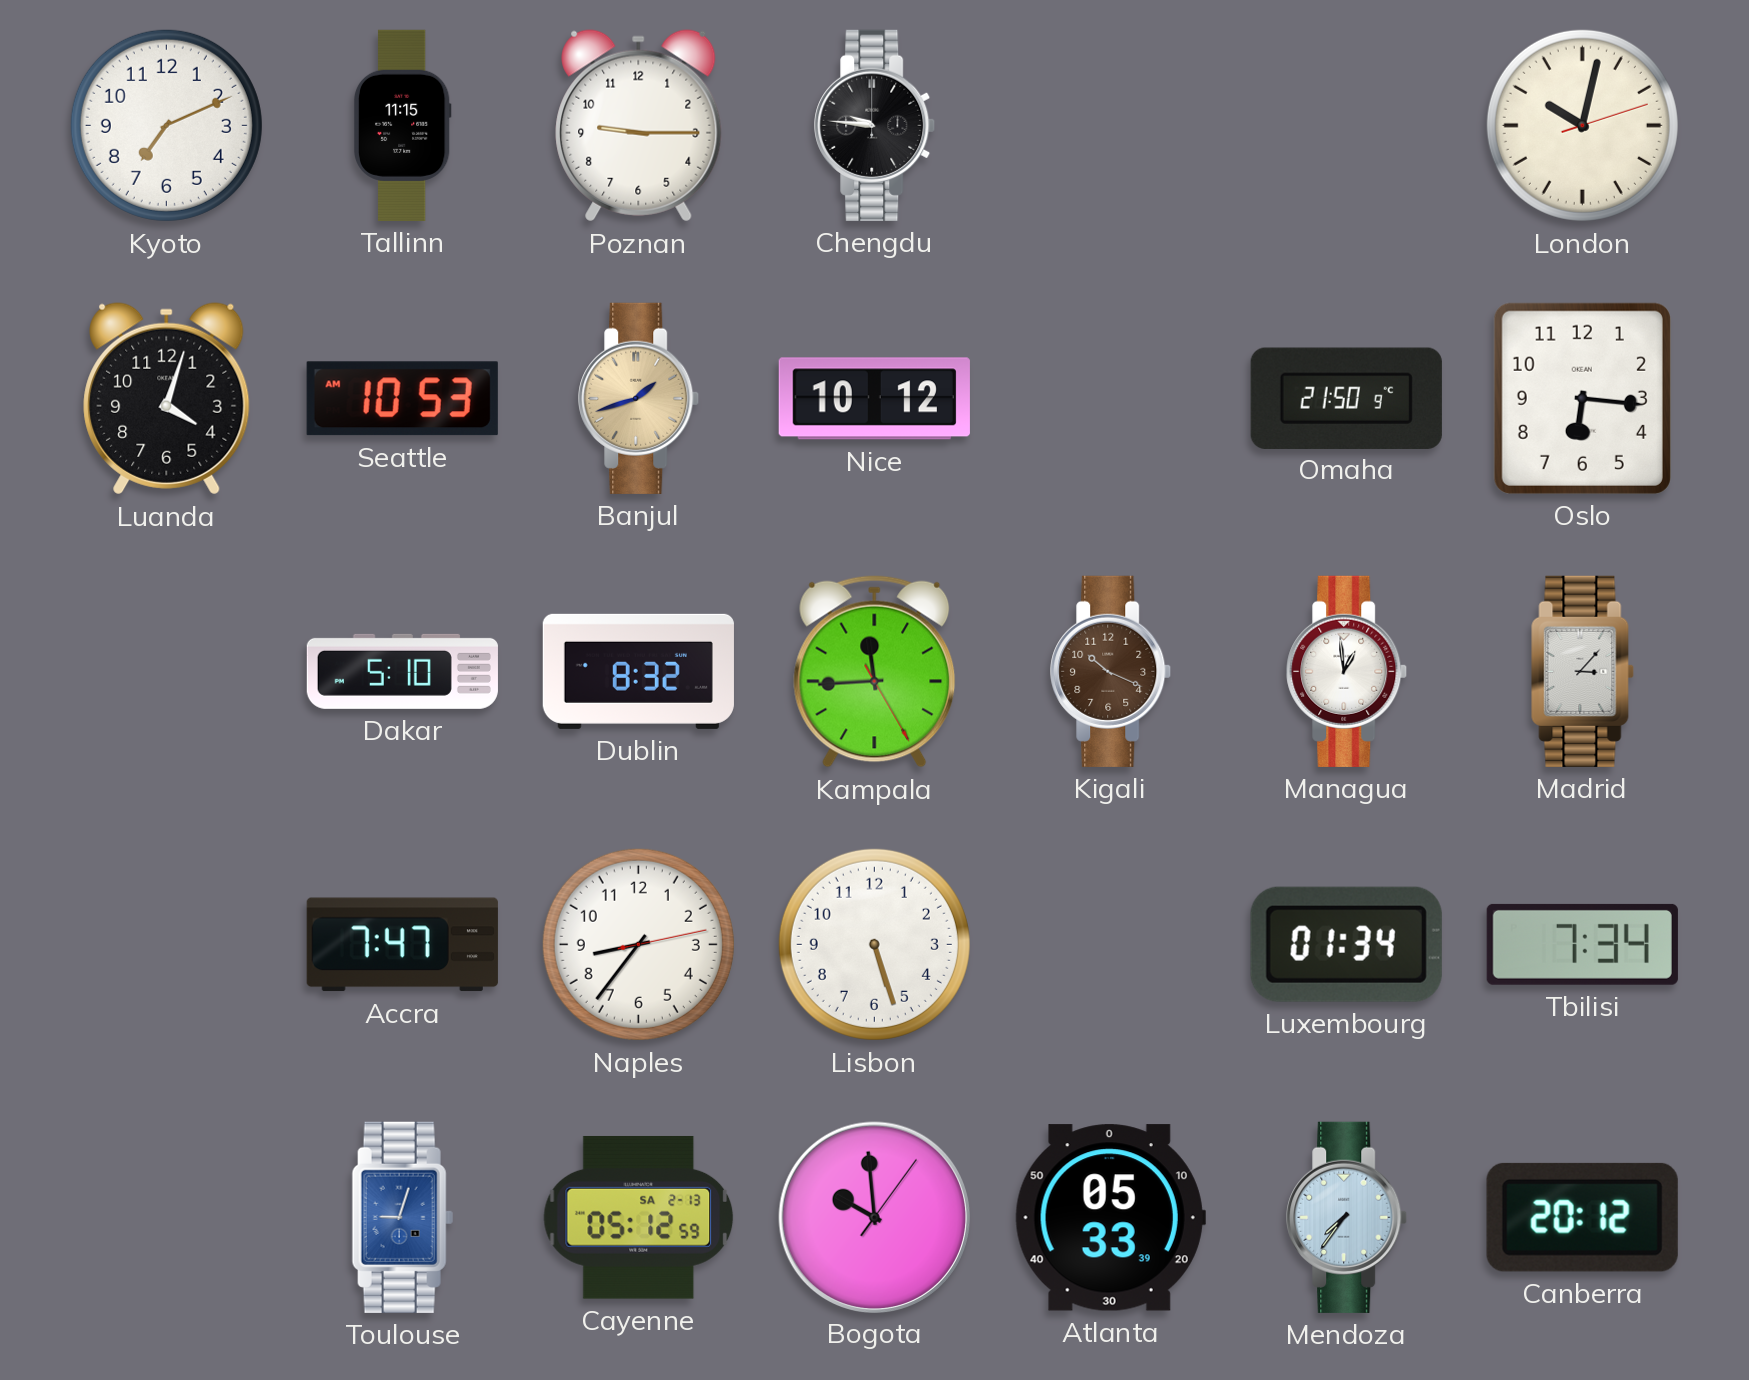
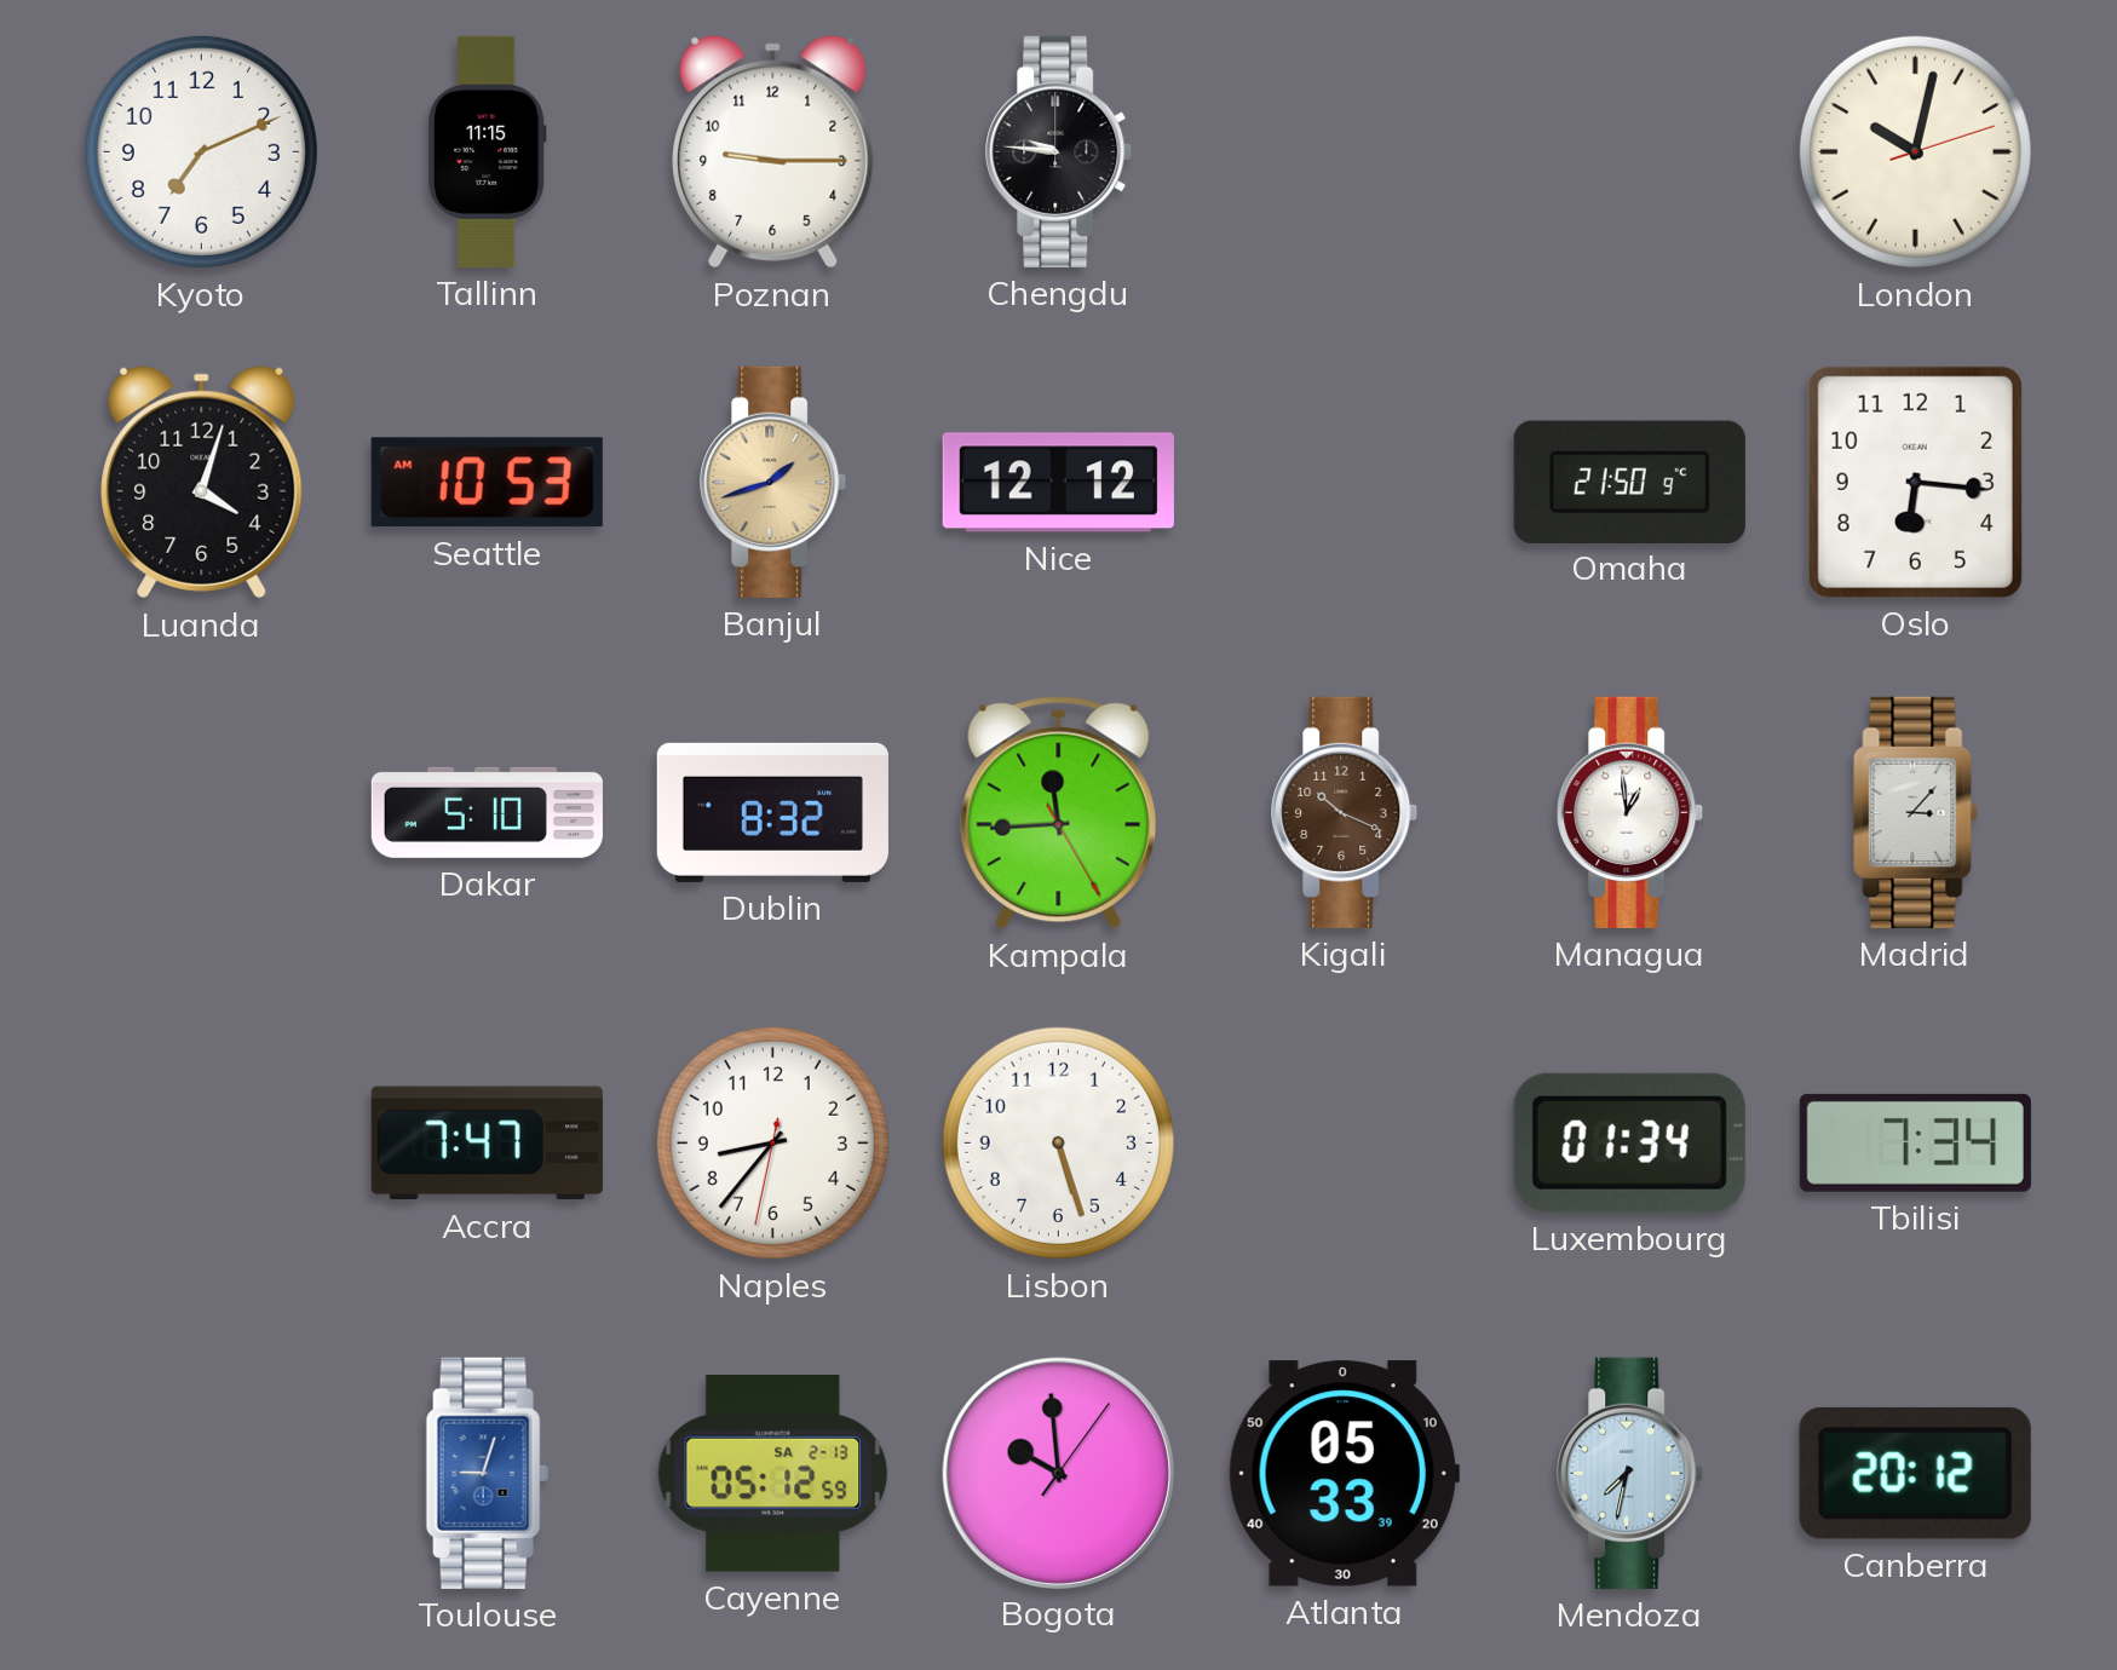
Nice: 10:12 -> 12:12
Naples: 8:36:13 -> 8:36:32
Mendoza: 7:36 -> 7:32
